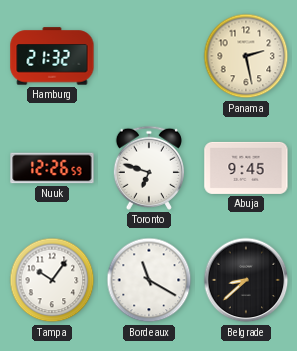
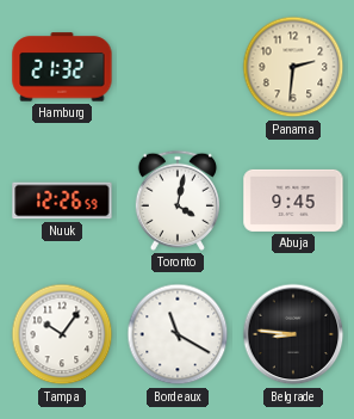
Panama: 2:28 -> 2:31
Toronto: 6:48 -> 4:02
Belgrade: 8:38 -> 8:46
